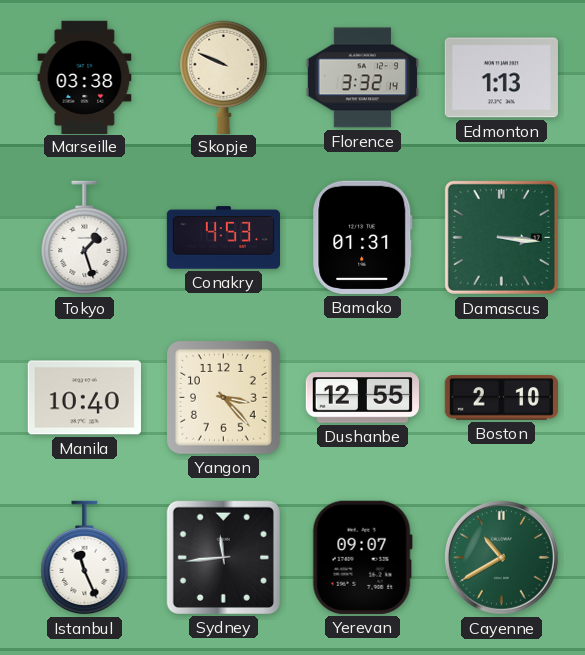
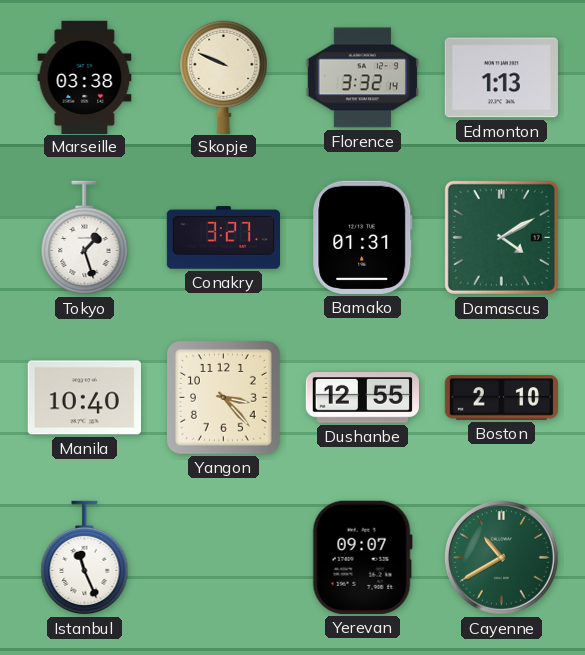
Conakry: 4:53 -> 3:27
Damascus: 3:16 -> 4:10
Sydney: 11:44 -> none
